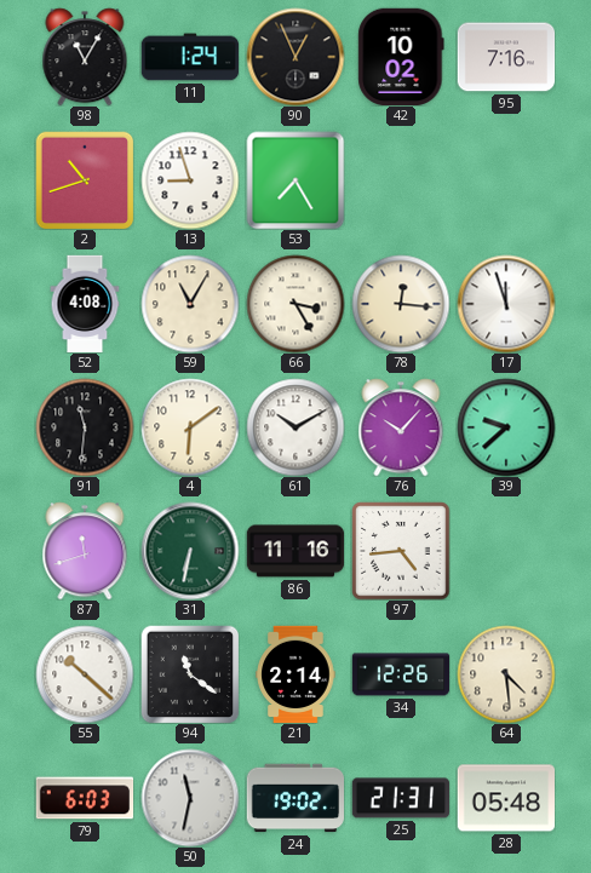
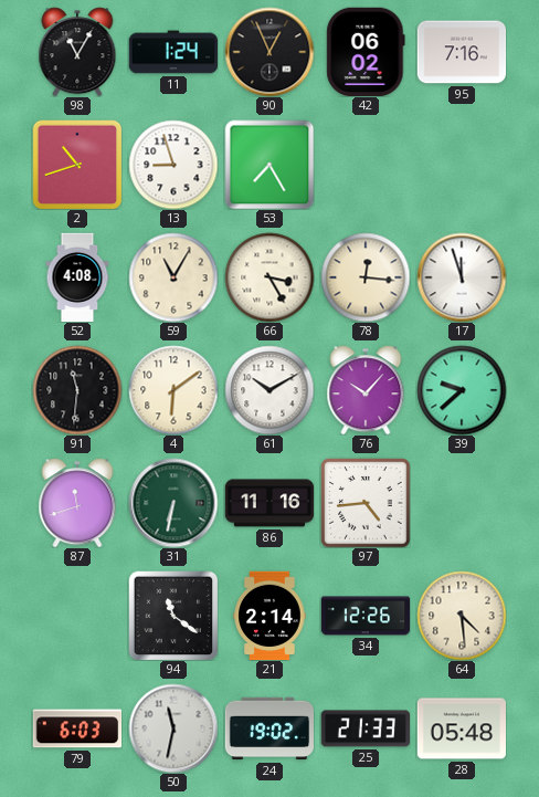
42: 10:02 -> 06:02
55: 10:22 -> none
25: 21:31 -> 21:33
